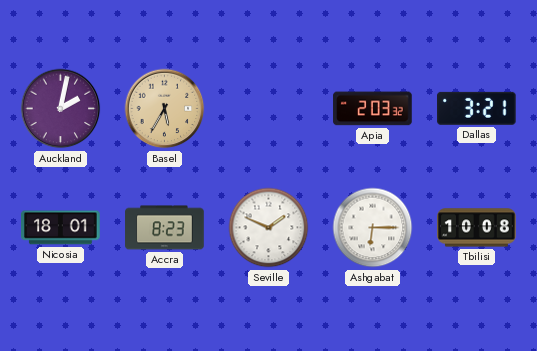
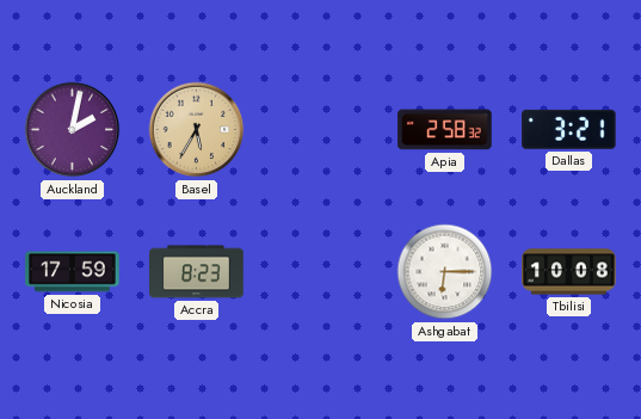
Apia: 2:03 -> 2:58
Nicosia: 18:01 -> 17:59
Seville: 1:49 -> none
